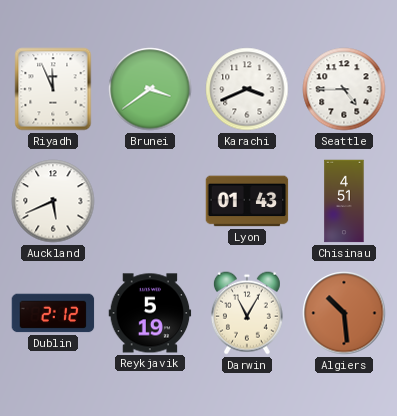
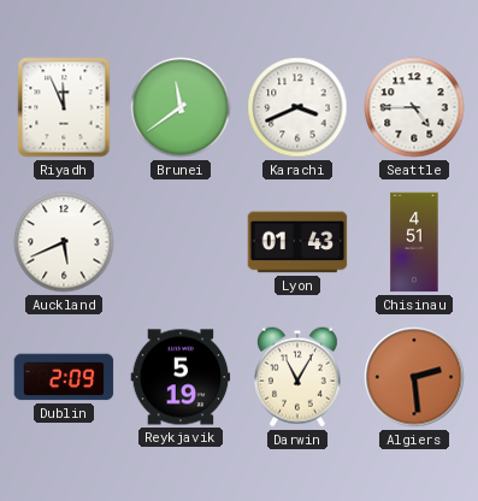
Brunei: 3:39 -> 11:39
Dublin: 2:12 -> 2:09
Algiers: 10:29 -> 2:29
